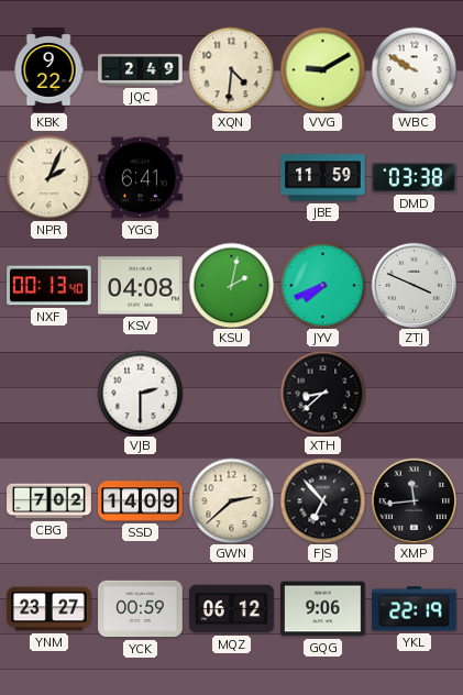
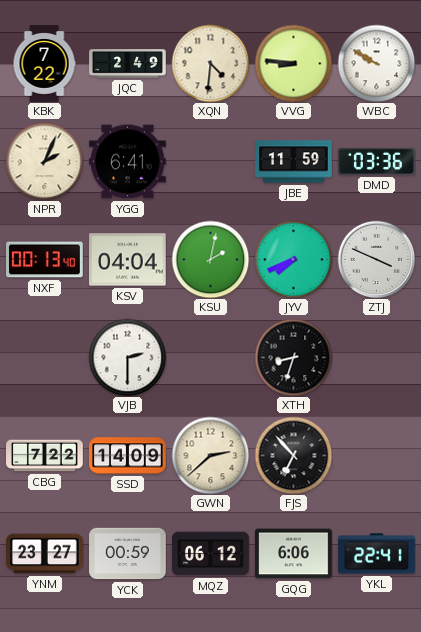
KBK: 9:22 -> 7:22
VVG: 9:10 -> 8:46
DMD: 03:38 -> 03:36
KSV: 04:08 -> 04:04
XTH: 8:38 -> 8:33
CBG: 7:02 -> 7:22
XMP: 11:44 -> none
GQG: 9:06 -> 6:06
YKL: 22:19 -> 22:41
